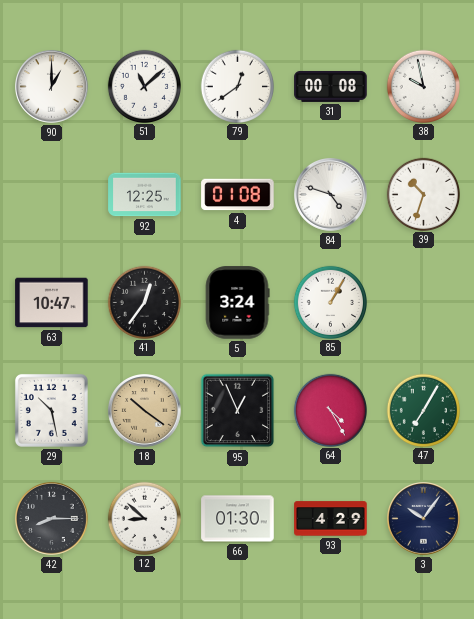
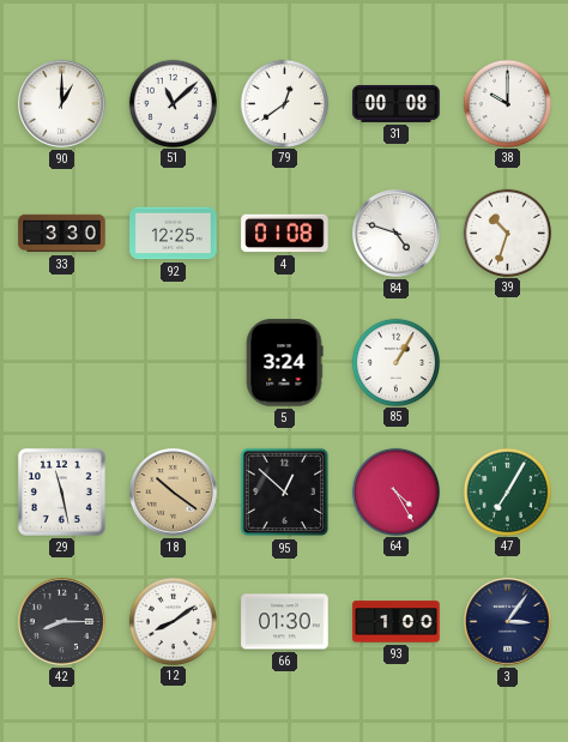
38: 9:58 -> 10:00
33: none -> 3:30
63: 10:47 -> none
41: 12:36 -> none
29: 10:28 -> 11:28
95: 12:56 -> 12:52
12: 8:52 -> 8:09
93: 4:29 -> 1:00
3: 10:06 -> 3:06
